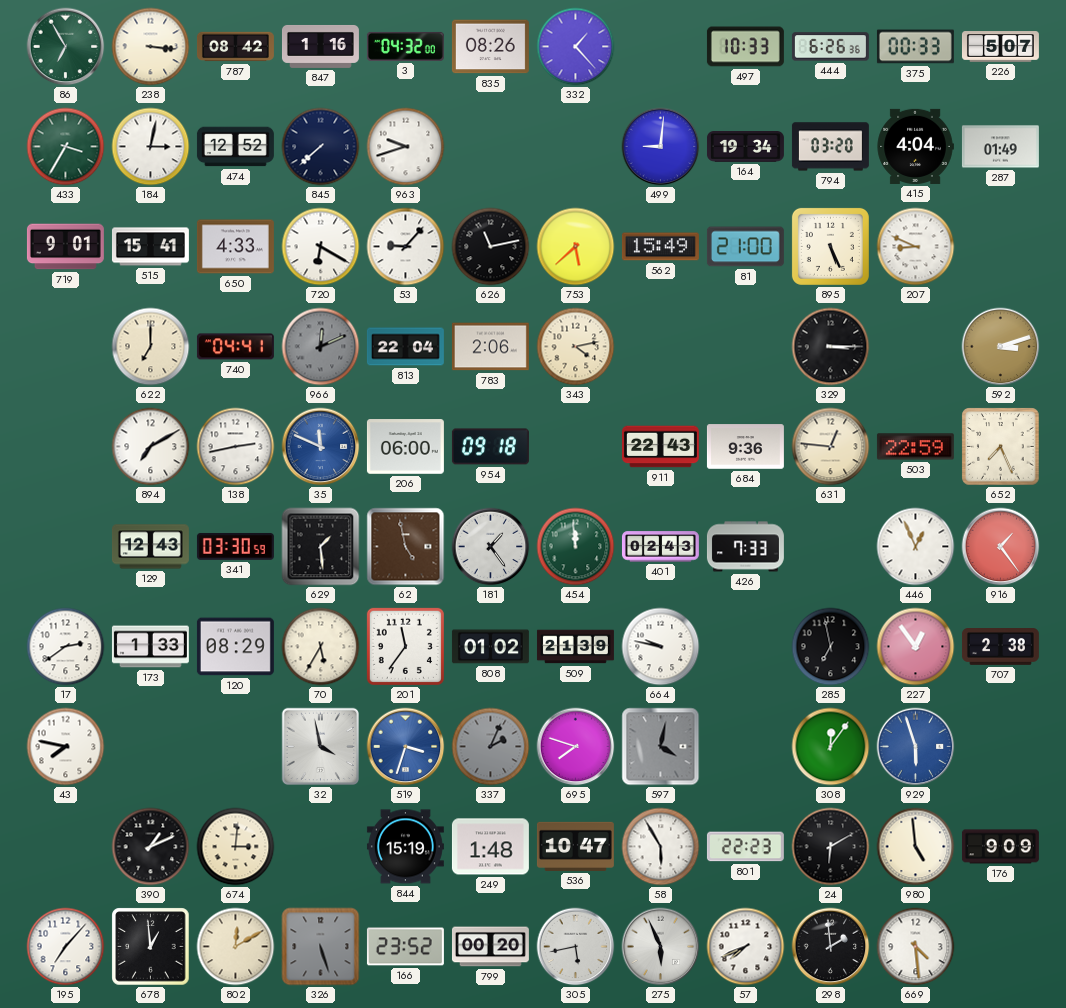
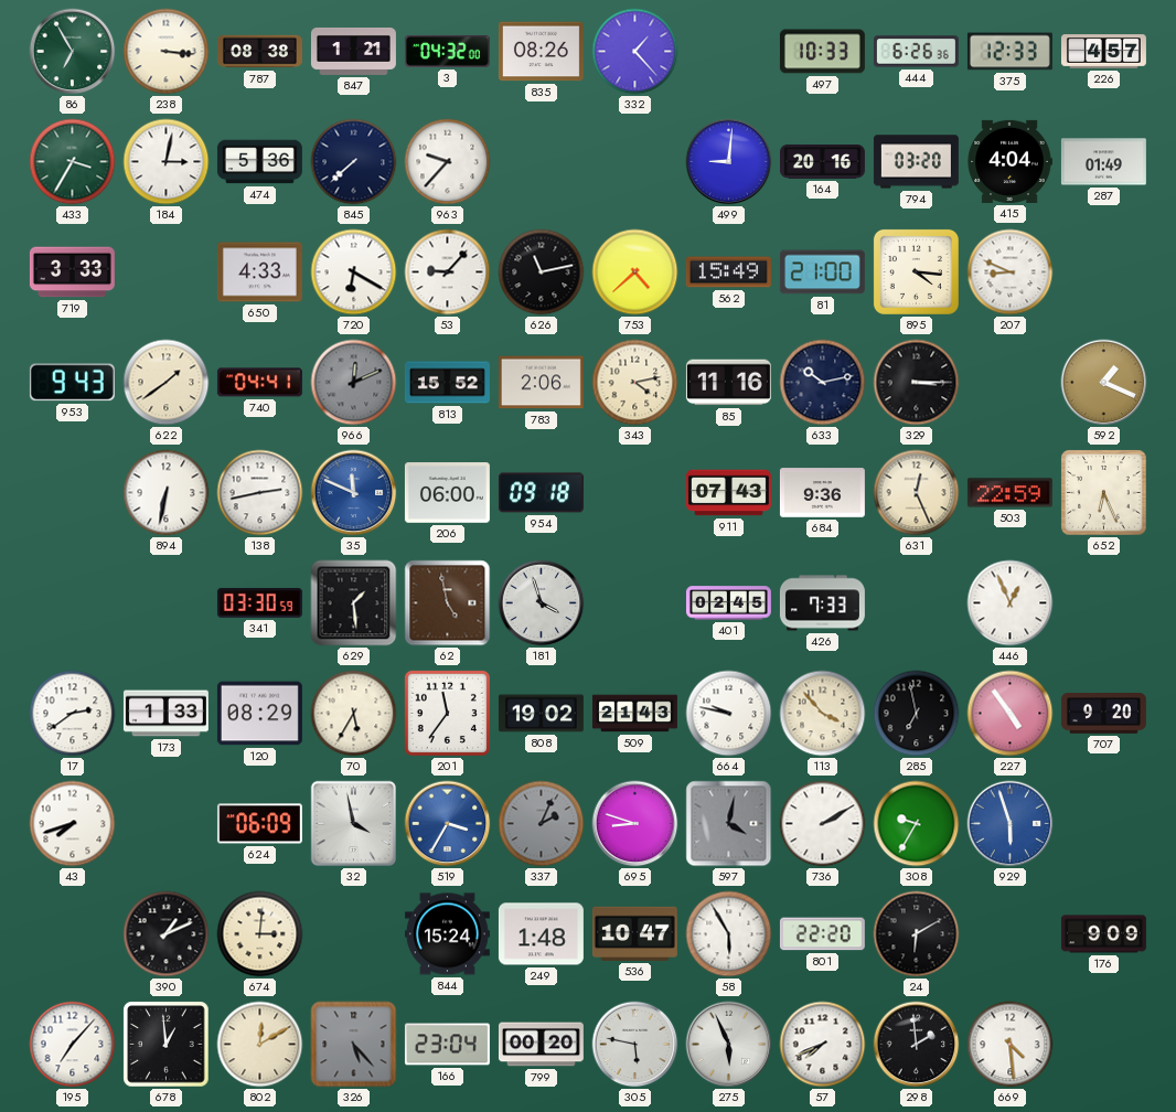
787: 08:42 -> 08:38
847: 1:16 -> 1:21
375: 00:33 -> 12:33
226: 5:07 -> 4:57
474: 12:52 -> 5:36
963: 9:42 -> 9:37
164: 19:34 -> 20:16
719: 9:01 -> 3:33
515: 15:41 -> none
753: 5:38 -> 4:38
895: 5:26 -> 4:16
953: none -> 9:43
622: 7:00 -> 1:39
813: 22:04 -> 15:52
85: none -> 11:16
633: none -> 10:13
592: 3:12 -> 1:19
894: 7:10 -> 6:32
911: 22:43 -> 07:43
631: 12:46 -> 12:26
652: 7:26 -> 6:26
129: 12:43 -> none
181: 1:24 -> 3:57
454: 11:59 -> none
401: 02:43 -> 02:45
916: 1:24 -> none
808: 01:02 -> 19:02
509: 21:39 -> 21:43
113: none -> 3:53
227: 12:54 -> 4:54
707: 2:38 -> 9:20
43: 7:47 -> 7:42
624: none -> 06:09
519: 3:33 -> 3:35
695: 7:48 -> 8:48
736: none -> 2:10
308: 12:06 -> 9:35
844: 15:19 -> 15:24
801: 22:23 -> 22:20
980: 4:59 -> none
326: 5:27 -> 5:23
166: 23:52 -> 23:04
305: 5:43 -> 5:47
